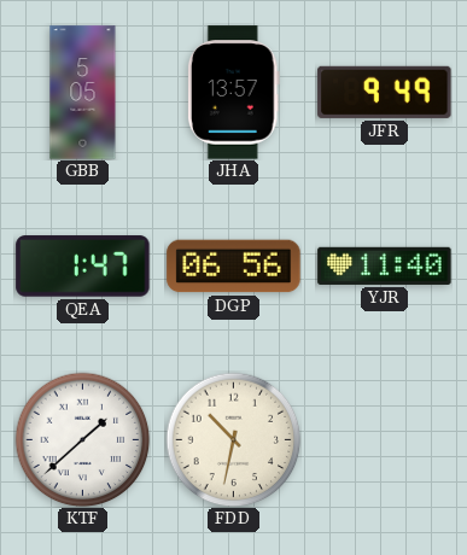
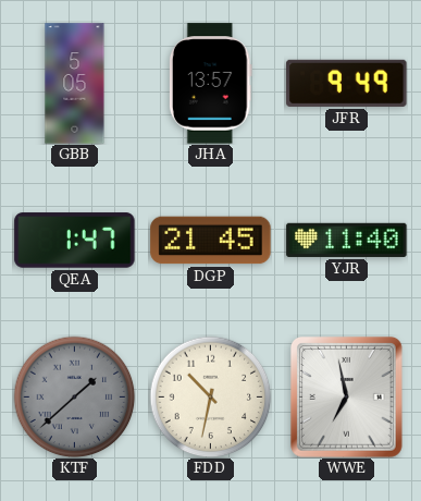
DGP: 06:56 -> 21:45
KTF dial: white -> grey
WWE: none -> 6:58
